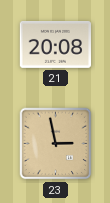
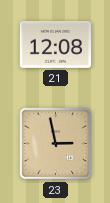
21: 20:08 -> 12:08
